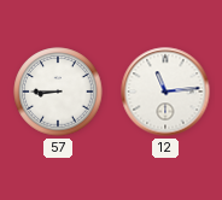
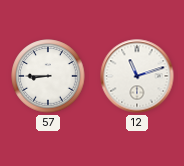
12: 11:14 -> 11:12
